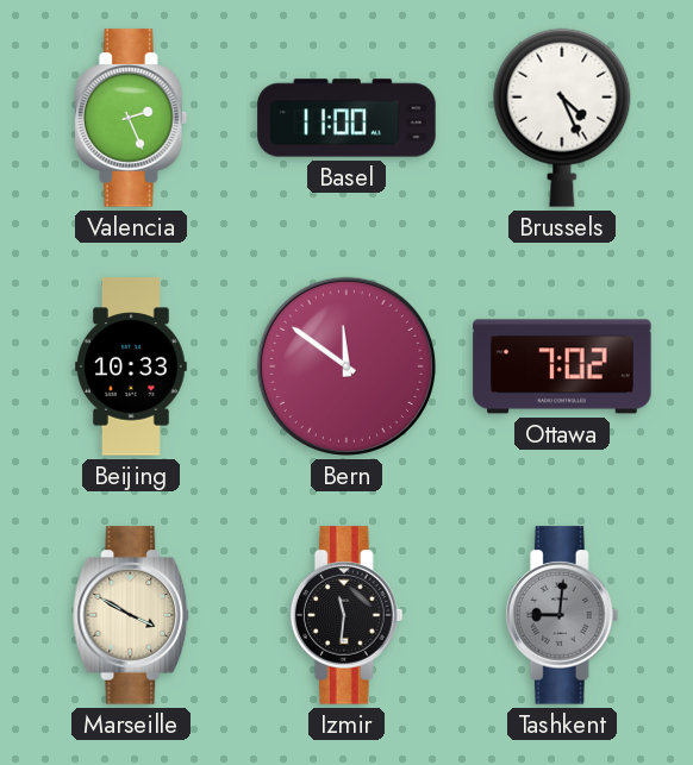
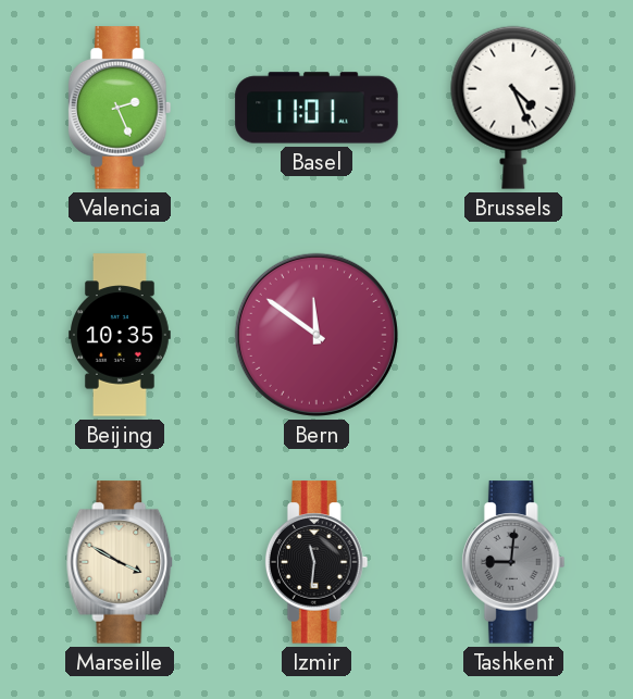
Basel: 11:00 -> 11:01
Beijing: 10:33 -> 10:35
Ottawa: 7:02 -> none
